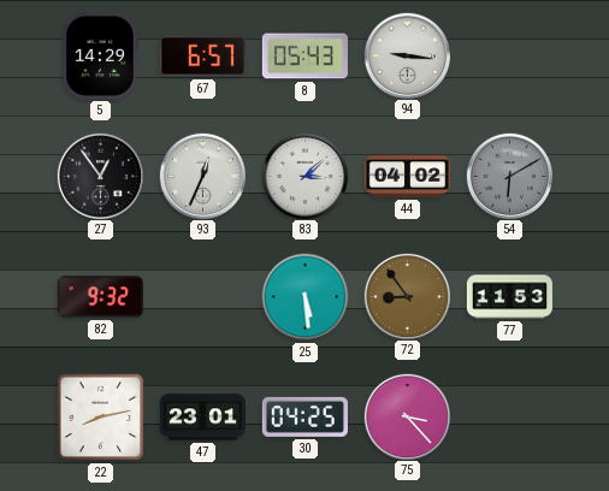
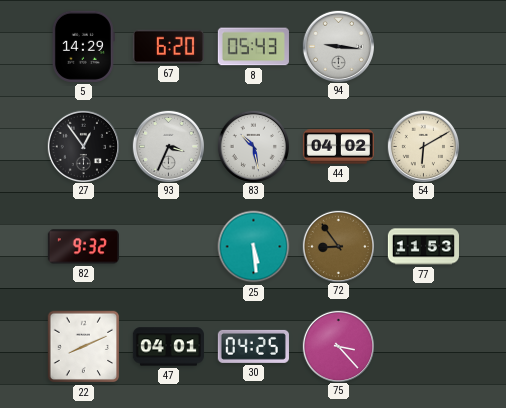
67: 6:57 -> 6:20
93: 12:34 -> 3:34
83: 3:08 -> 10:28
54 dial: grey -> cream
22: 8:13 -> 8:11
47: 23:01 -> 04:01
